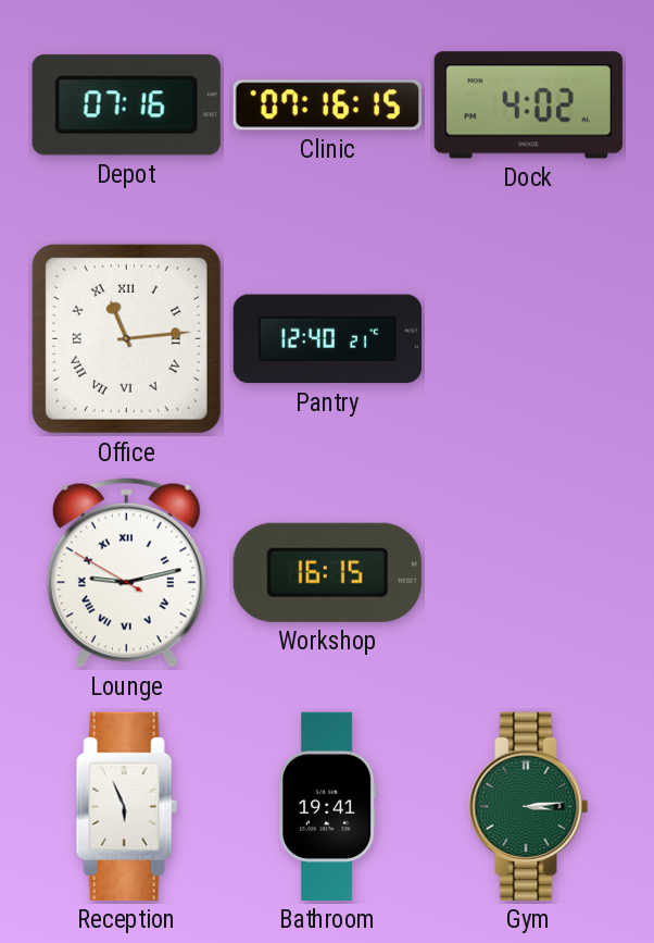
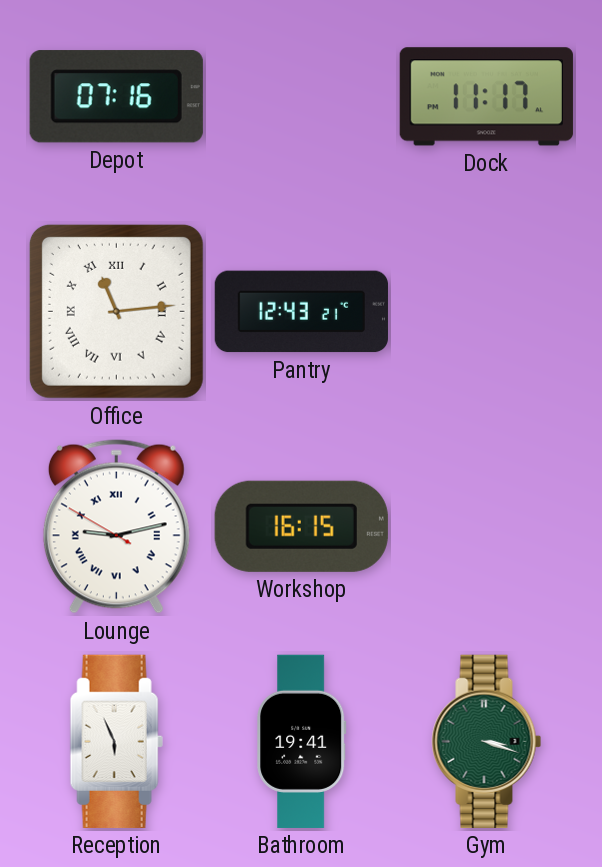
Clinic: 07:16 -> none
Dock: 4:02 -> 11:17
Pantry: 12:40 -> 12:43
Gym: 3:14 -> 3:18
